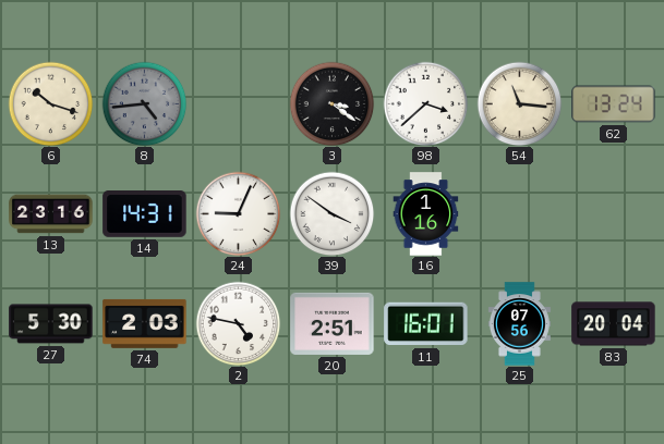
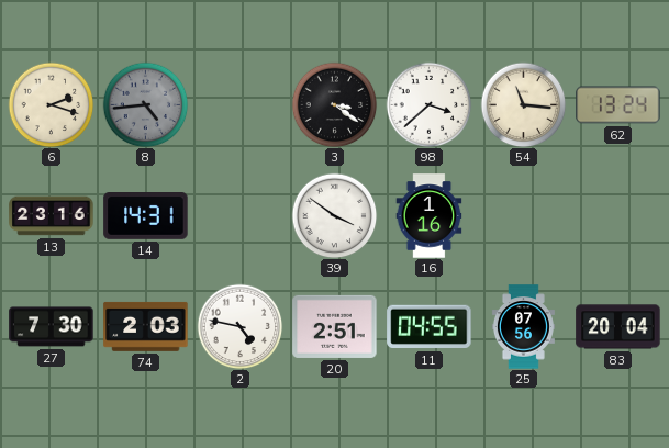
6: 10:18 -> 2:18
24: 9:04 -> none
27: 5:30 -> 7:30
11: 16:01 -> 04:55
